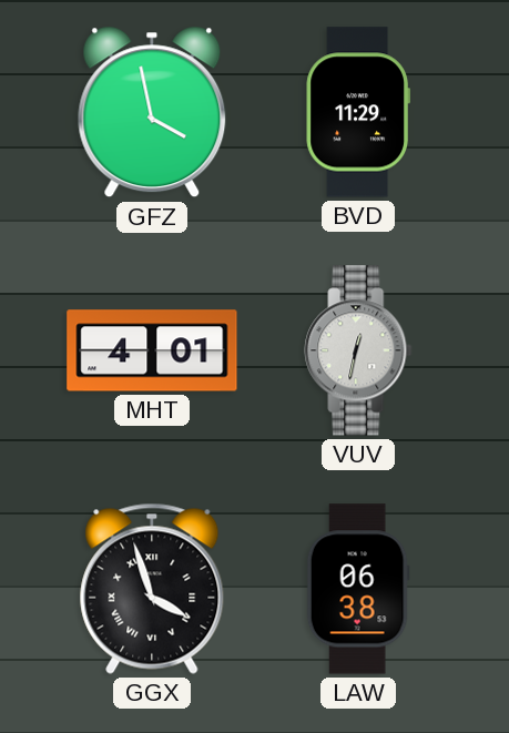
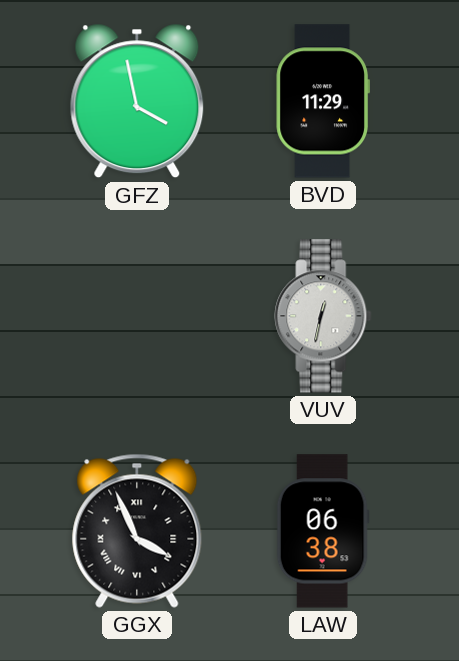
MHT: 4:01 -> none
GGX: 3:57 -> 3:56
